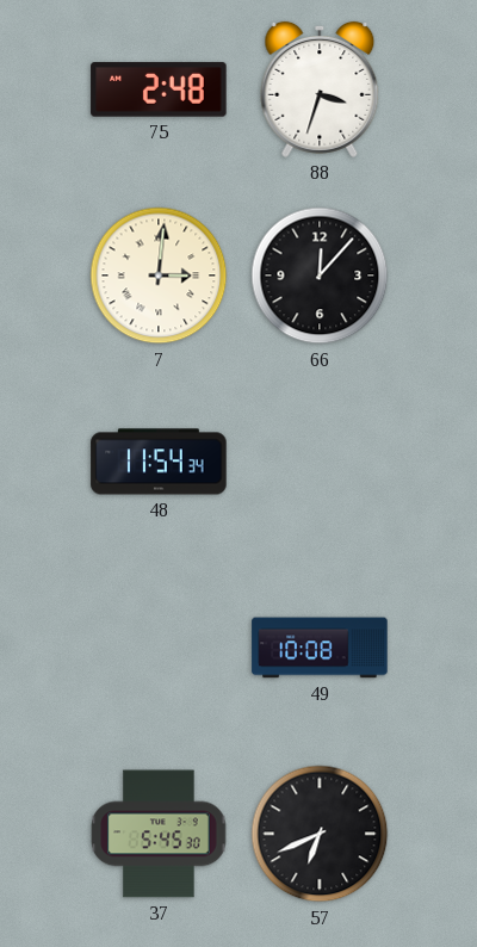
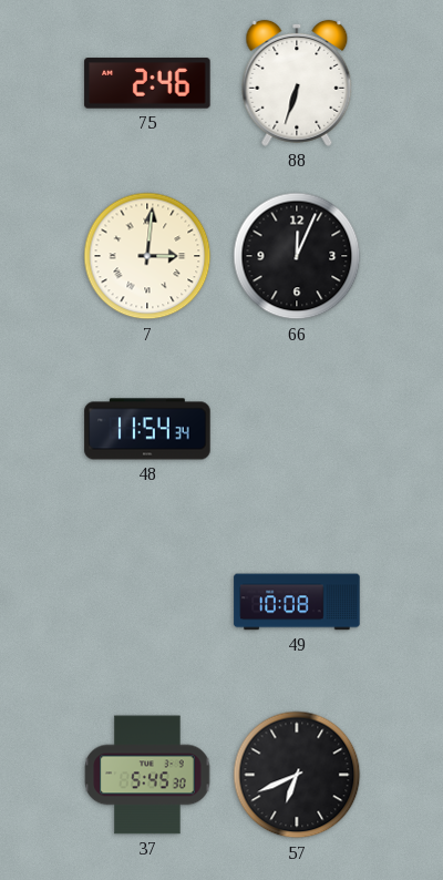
75: 2:48 -> 2:46
88: 3:33 -> 6:33
66: 12:07 -> 12:04
